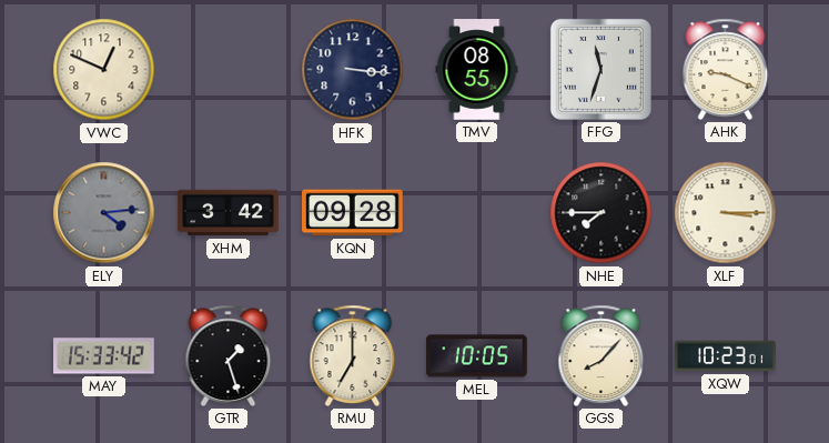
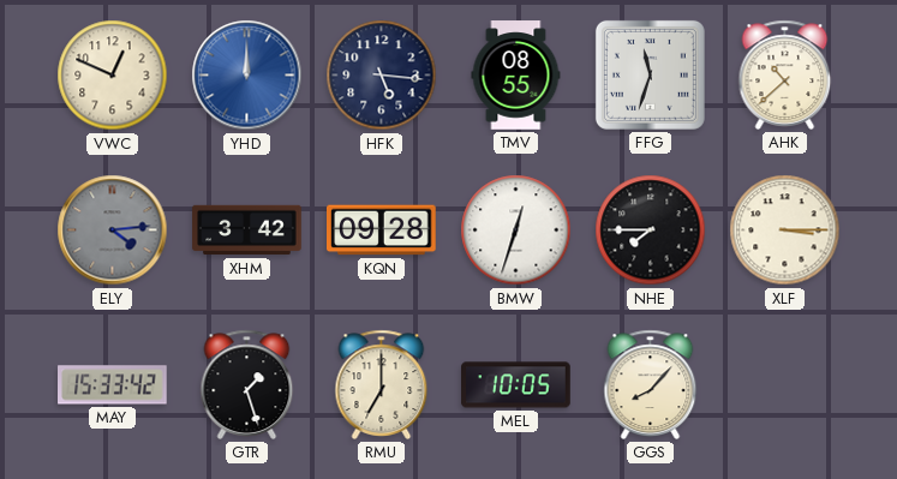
YHD: none -> 12:00
HFK: 3:16 -> 5:16
AHK: 9:19 -> 10:38
BMW: none -> 12:33
XQW: 10:23 -> none
